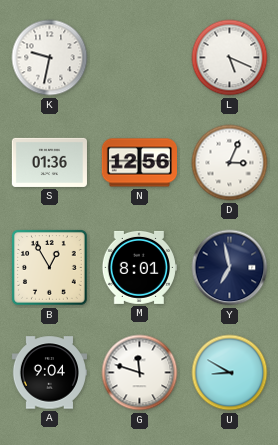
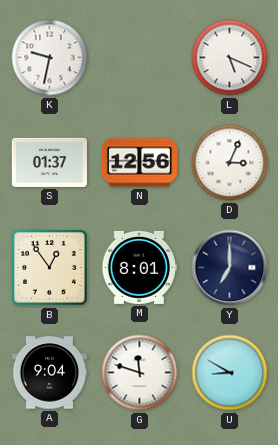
S: 01:36 -> 01:37
B: 12:55 -> 12:54
Y: 6:58 -> 7:00
